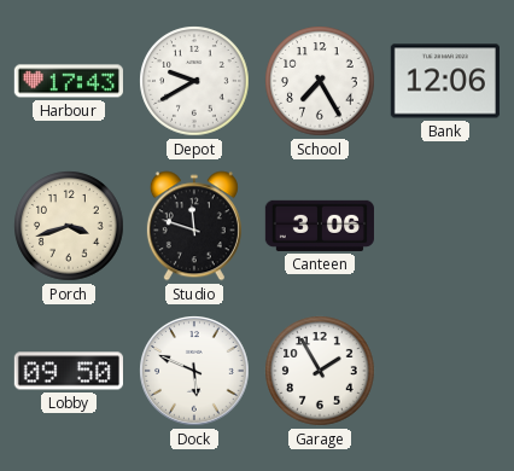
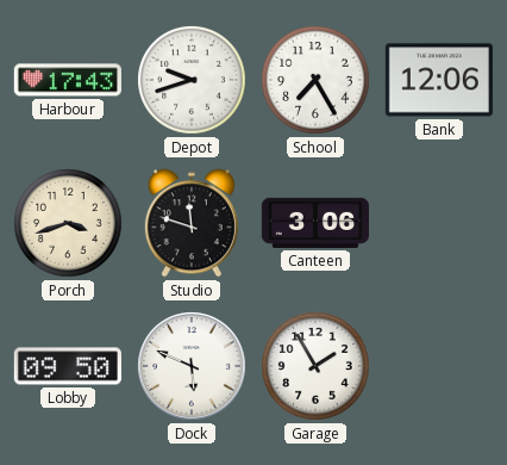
Depot: 9:40 -> 9:42
